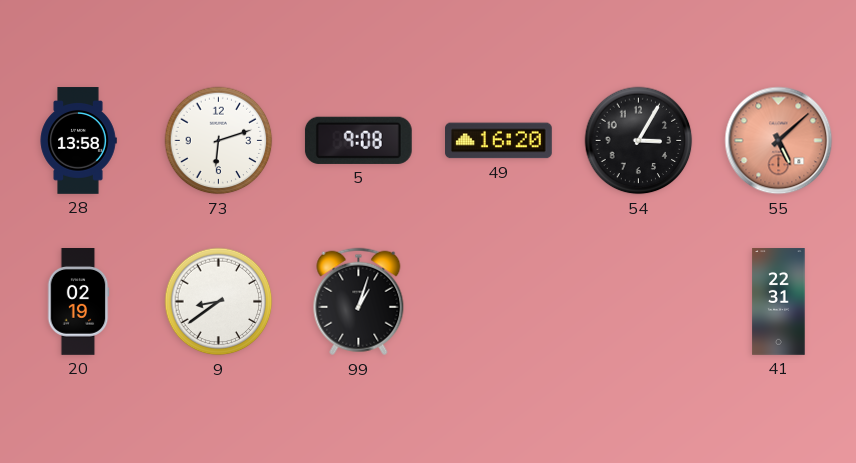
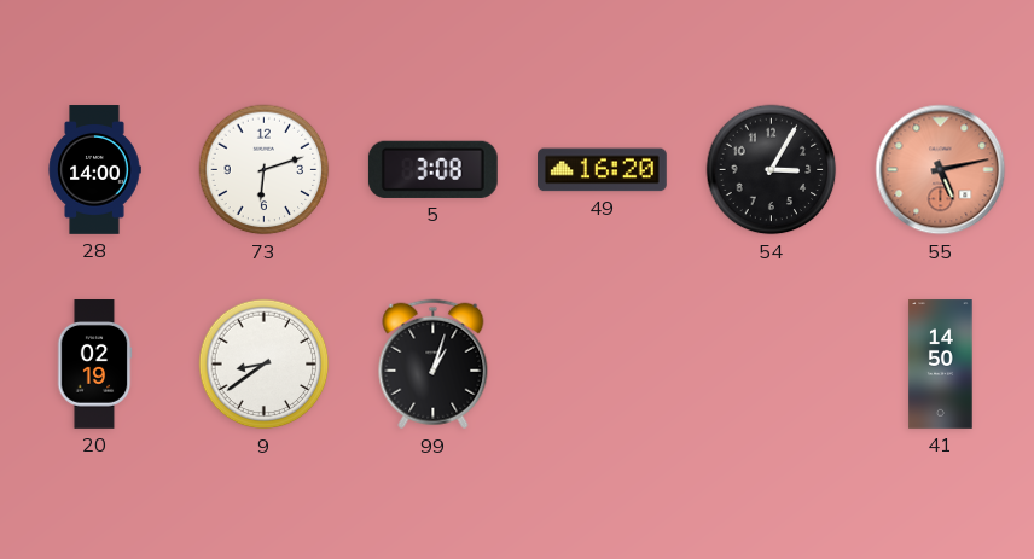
28: 13:58 -> 14:00
5: 9:08 -> 3:08
55: 5:08 -> 5:13
41: 22:31 -> 14:50
